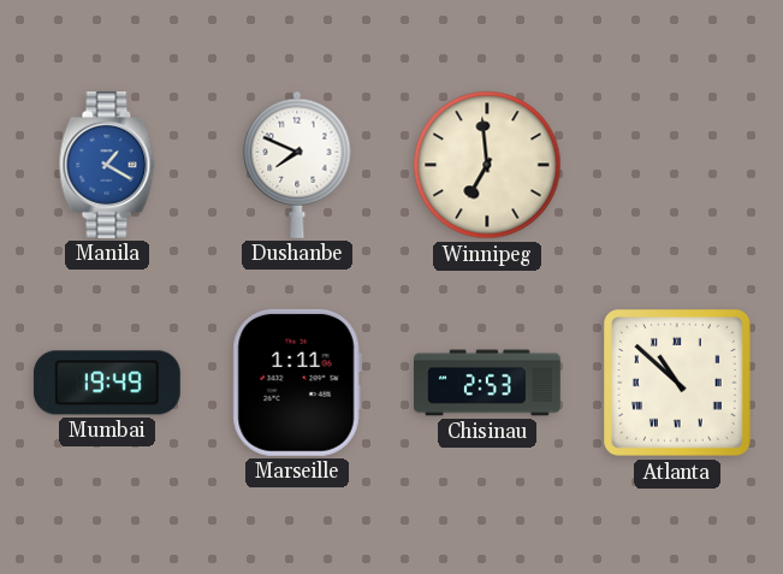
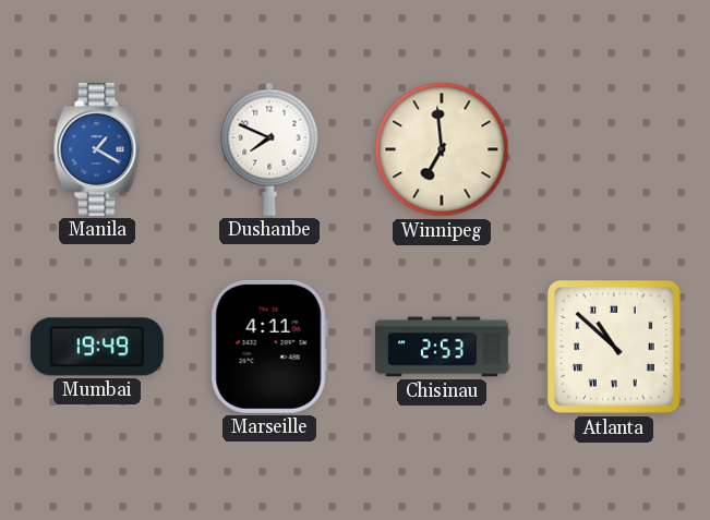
Marseille: 1:11 -> 4:11
